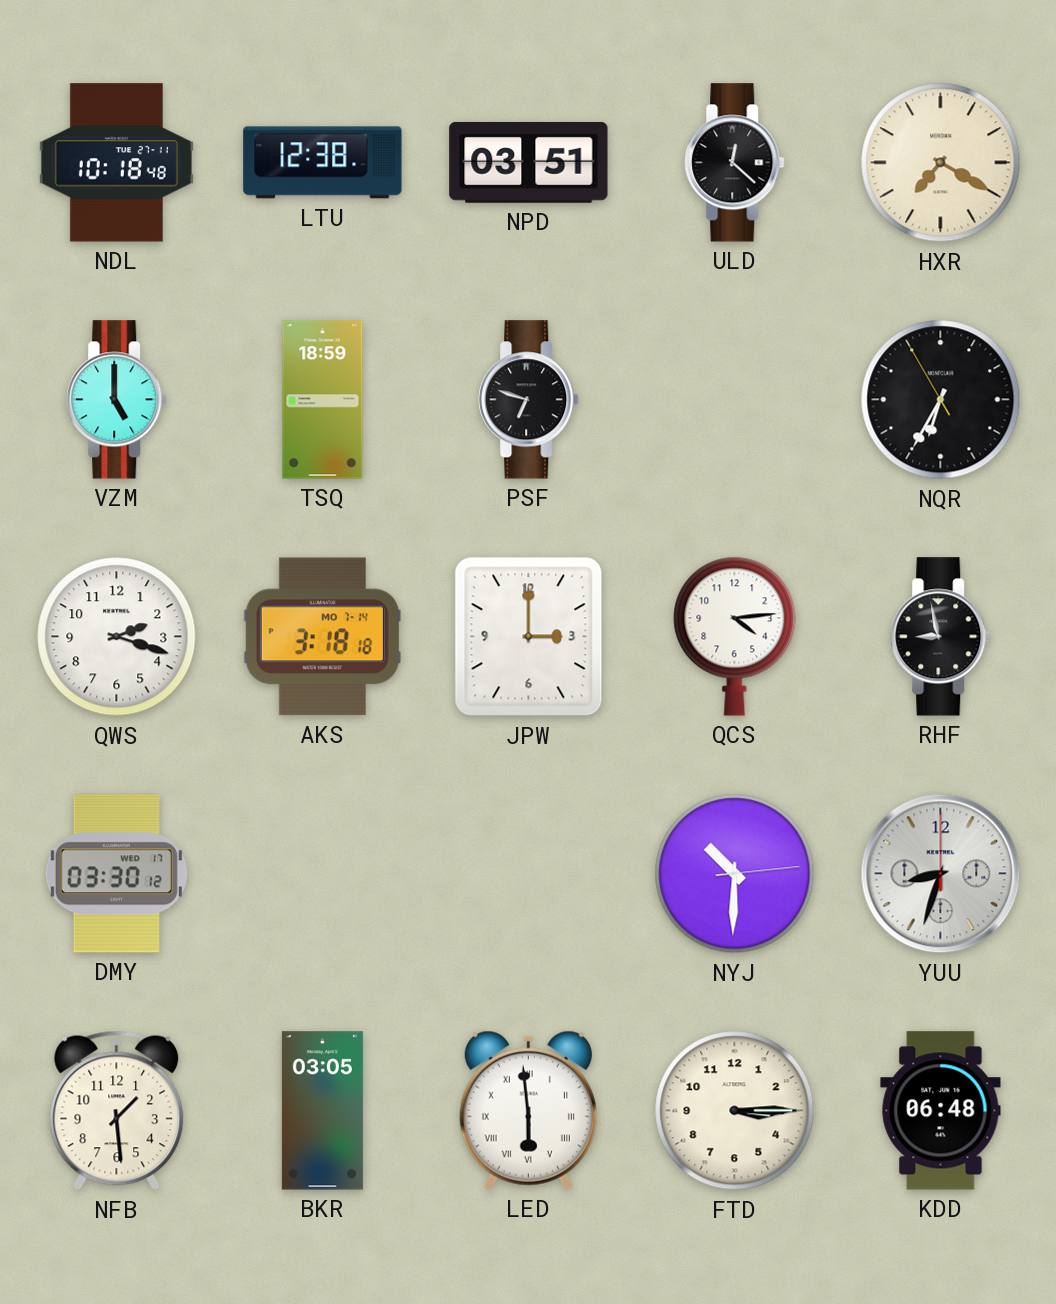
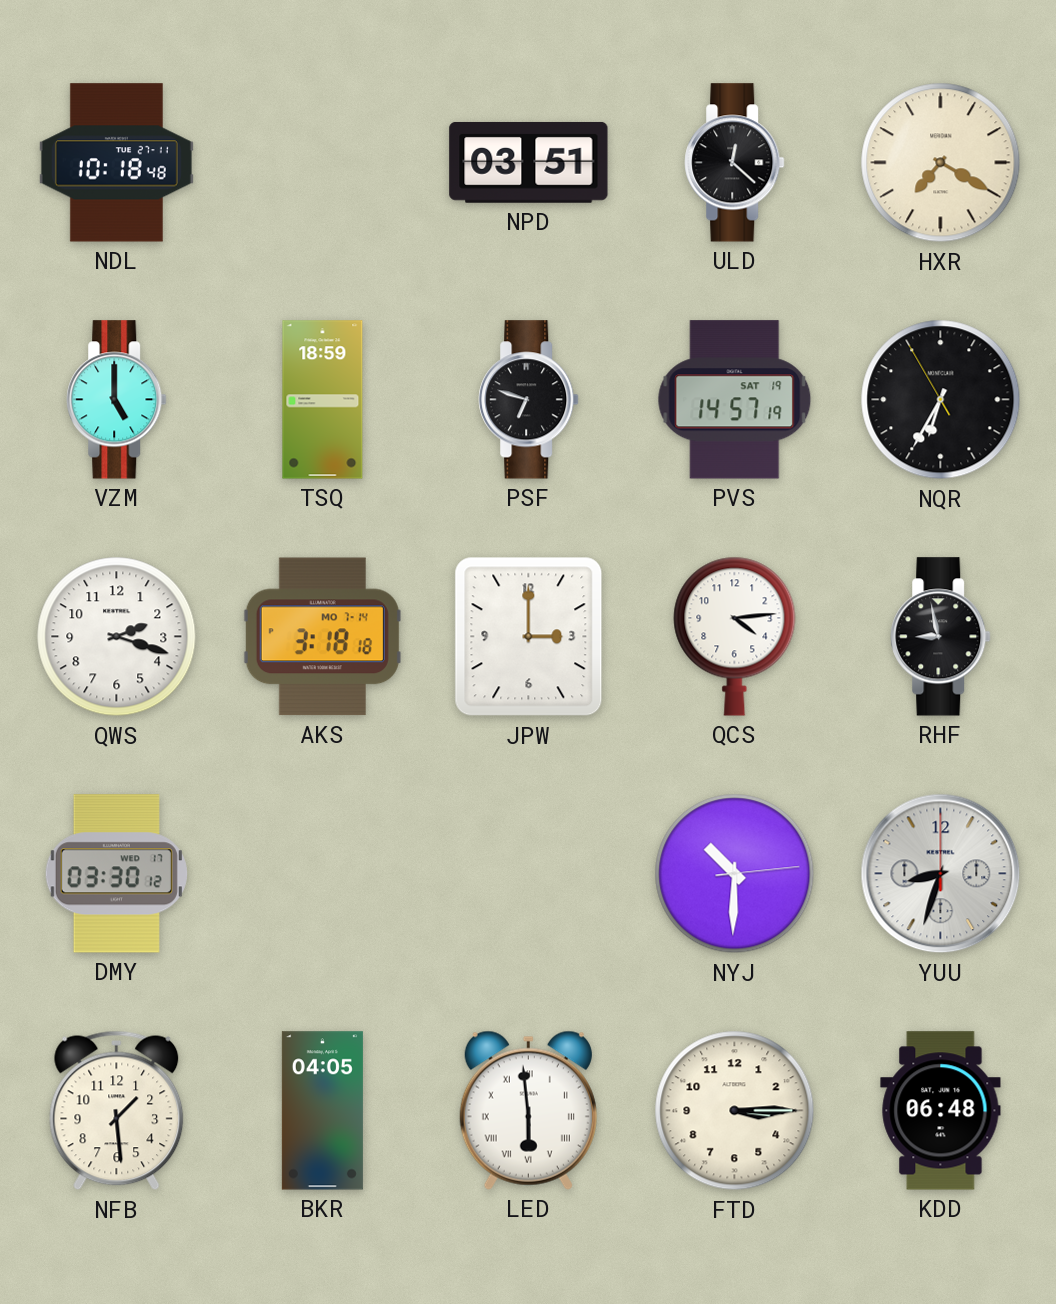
LTU: 12:38 -> none
PVS: none -> 14:57
BKR: 03:05 -> 04:05
